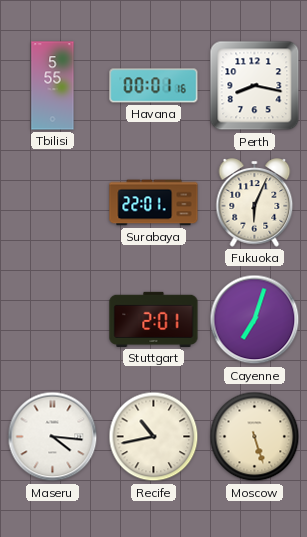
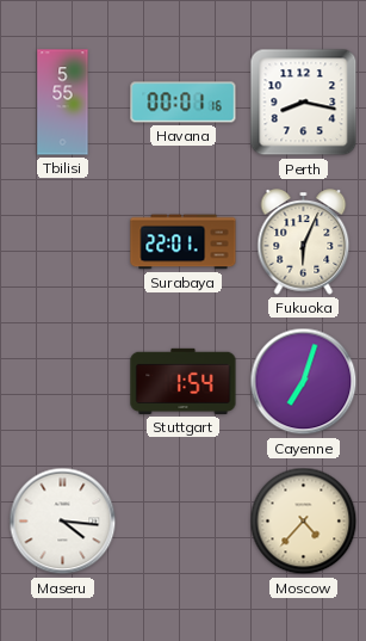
Stuttgart: 2:01 -> 1:54
Recife: 10:43 -> none
Moscow: 5:27 -> 4:37
